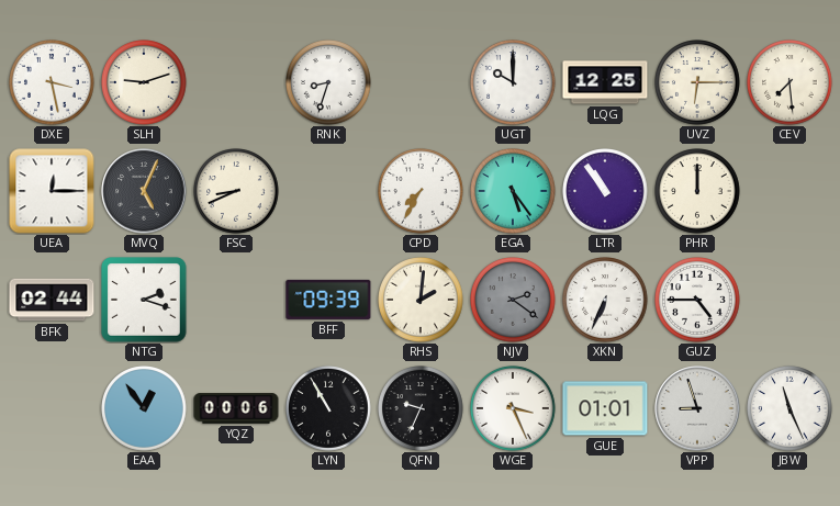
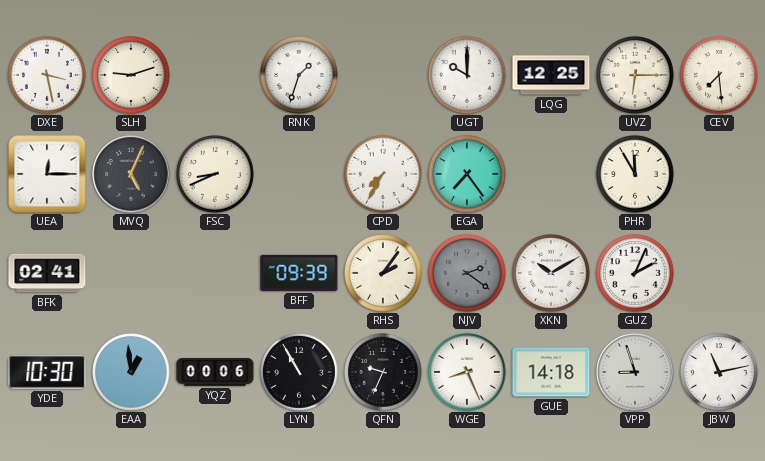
RNK: 8:33 -> 1:33
EGA: 5:24 -> 7:24
LTR: 10:54 -> none
PHR: 12:00 -> 11:55
BFK: 02:44 -> 02:41
NTG: 2:18 -> none
RHS: 2:01 -> 2:06
XKN: 6:34 -> 10:10
GUZ: 4:45 -> 2:04
YDE: none -> 10:30
EAA: 12:54 -> 12:59
WGE: 3:26 -> 8:26
GUE: 01:01 -> 14:18
JBW: 11:26 -> 11:13
